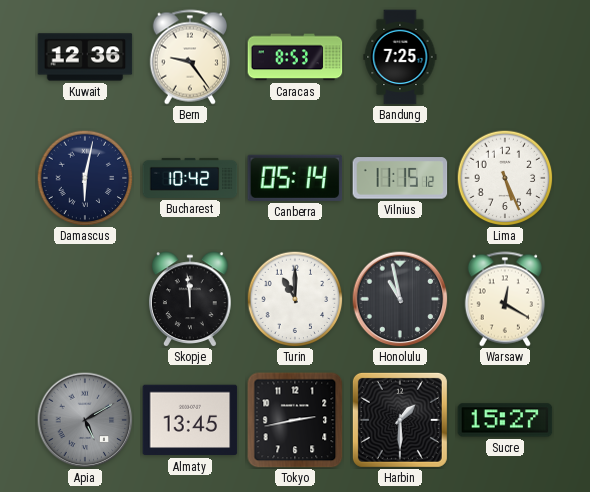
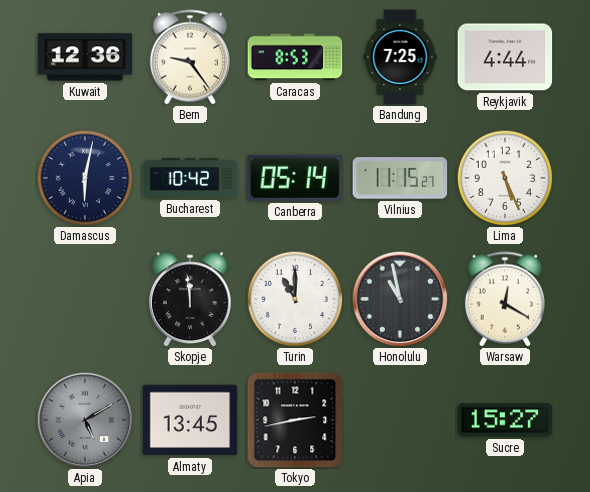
Reykjavik: none -> 4:44
Vilnius: 11:15:12 -> 11:15:27
Harbin: 1:30 -> none
